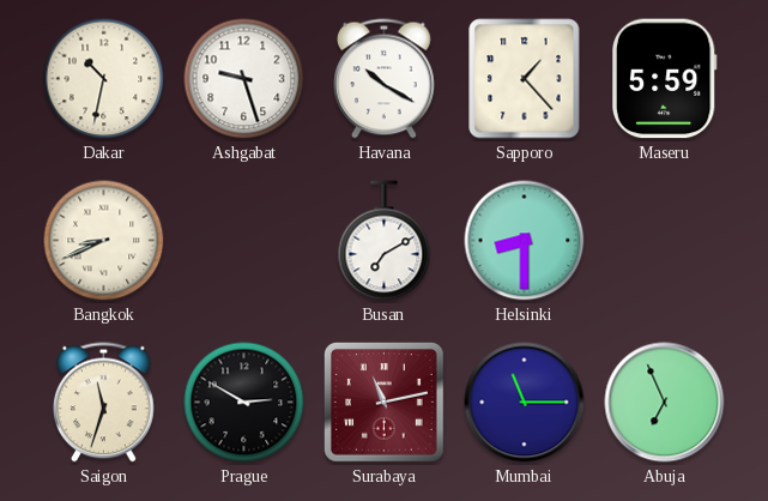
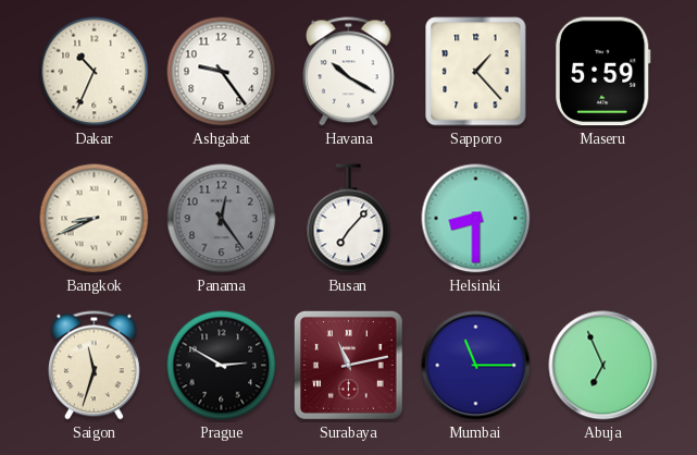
Dakar: 10:32 -> 10:34
Ashgabat: 9:27 -> 9:24
Panama: none -> 12:24
Busan: 7:10 -> 7:07
